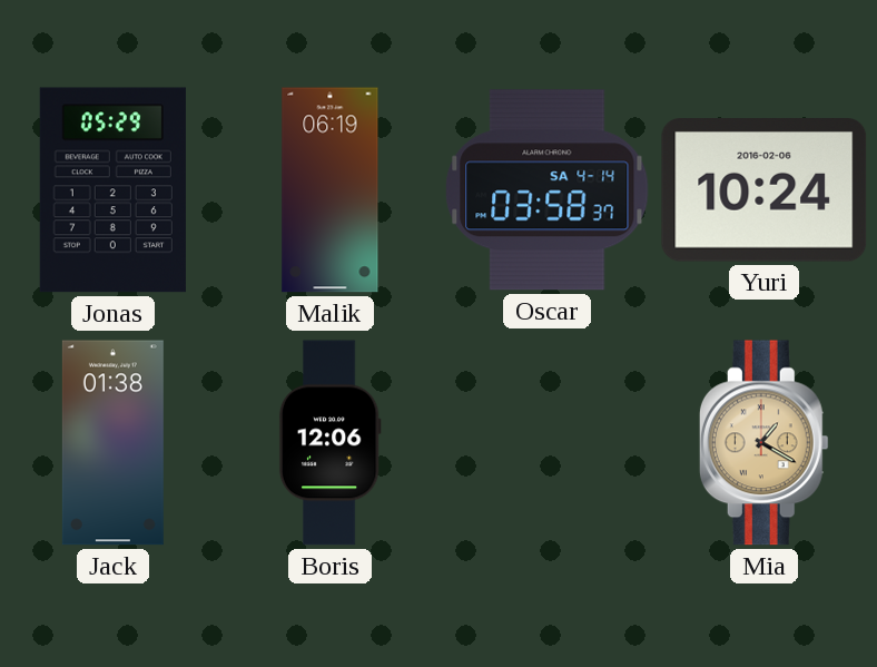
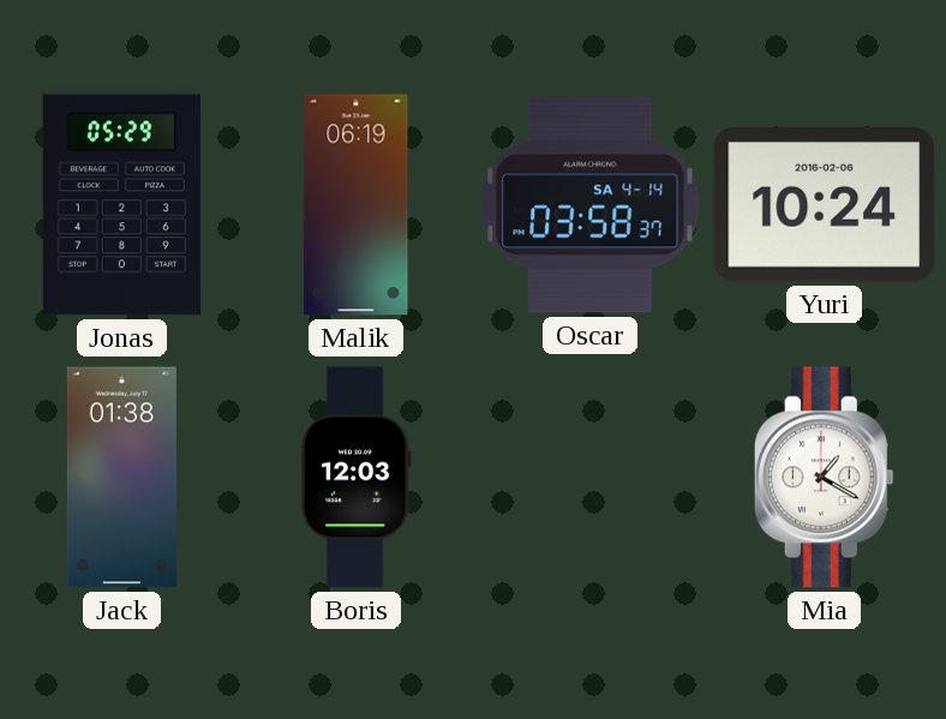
Boris: 12:06 -> 12:03
Mia dial: champagne -> white
